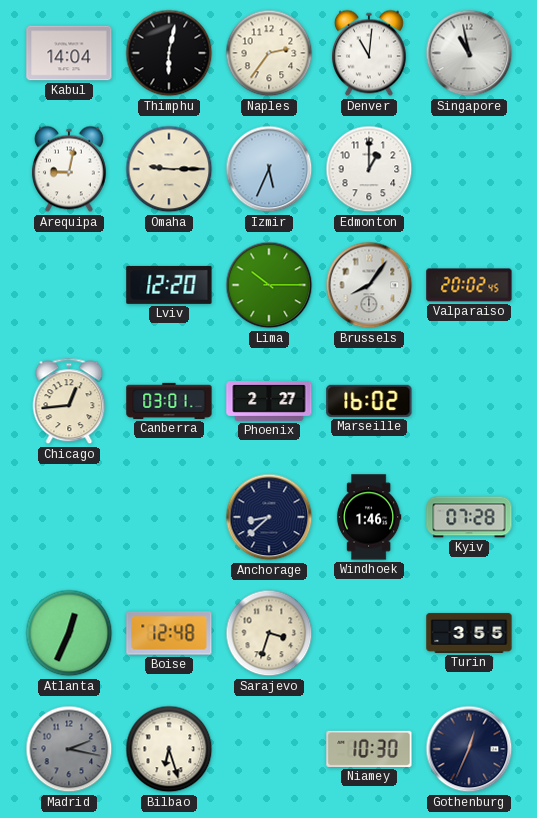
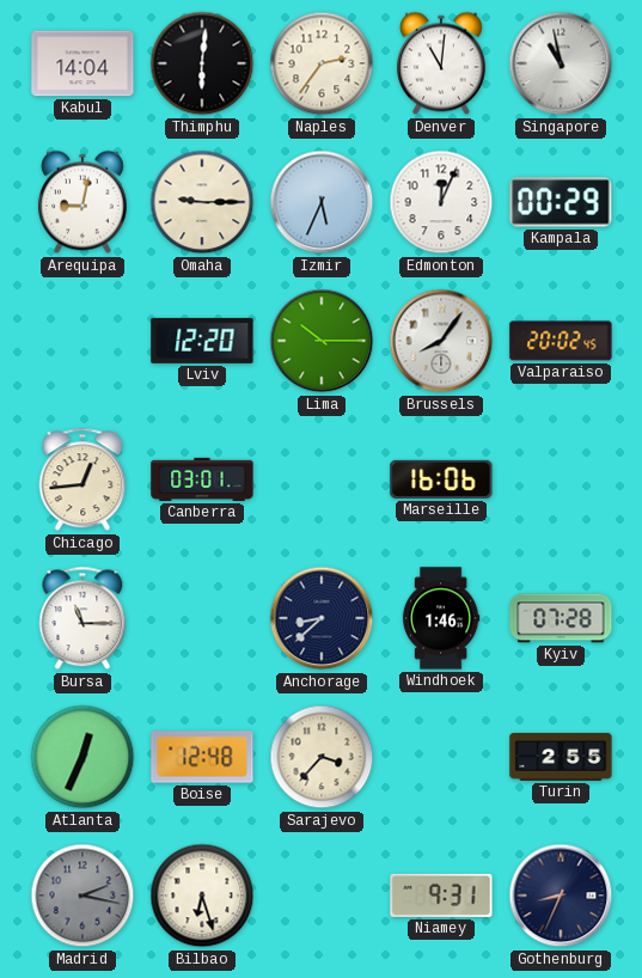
Thimphu: 6:02 -> 6:01
Edmonton: 1:00 -> 12:04
Kampala: none -> 00:29
Phoenix: 2:27 -> none
Marseille: 16:02 -> 16:06
Bursa: none -> 11:15
Sarajevo: 3:33 -> 3:37
Turin: 3:55 -> 2:55
Niamey: 10:30 -> 9:31
Gothenburg: 12:34 -> 8:34
